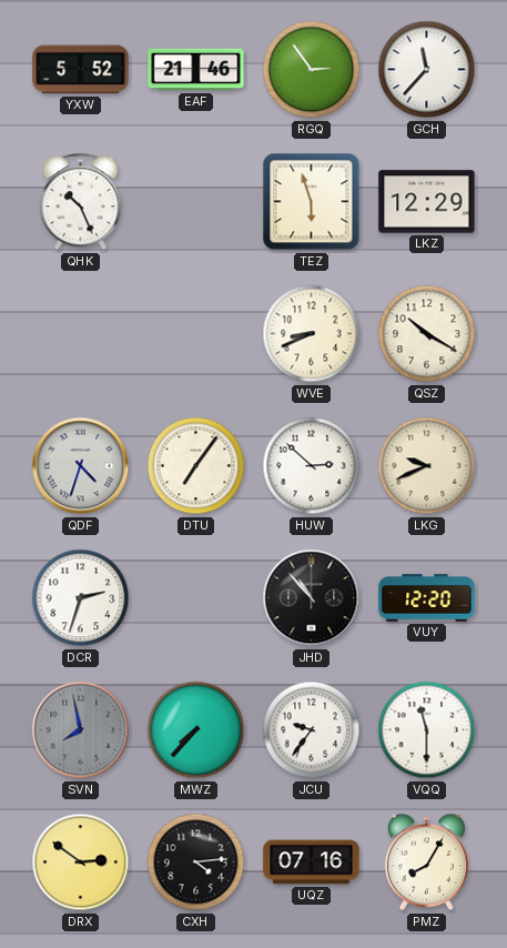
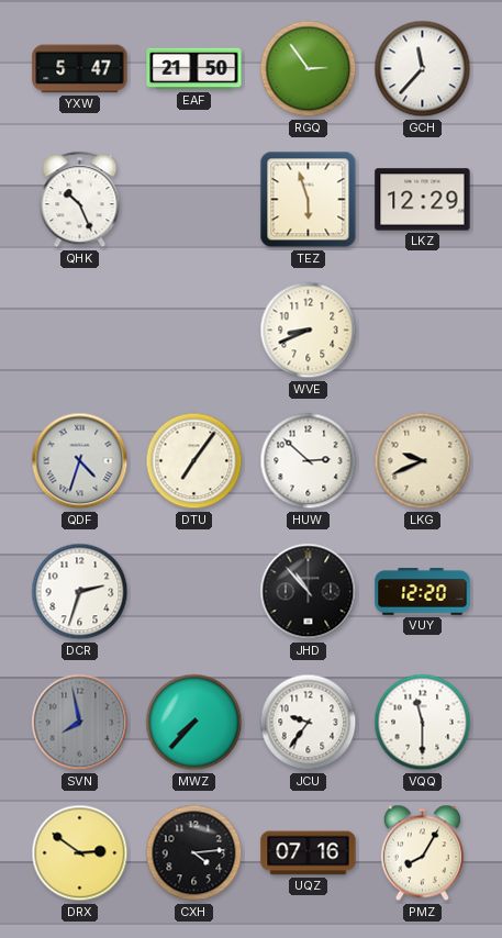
YXW: 5:52 -> 5:47
EAF: 21:46 -> 21:50
QSZ: 10:20 -> none
